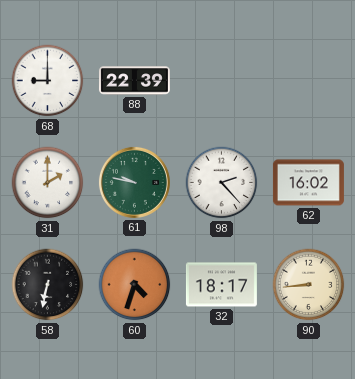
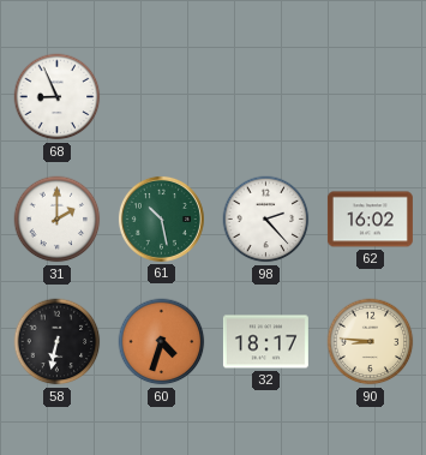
68: 9:00 -> 8:56
88: 22:39 -> none
61: 9:47 -> 10:28
90: 8:44 -> 8:46
